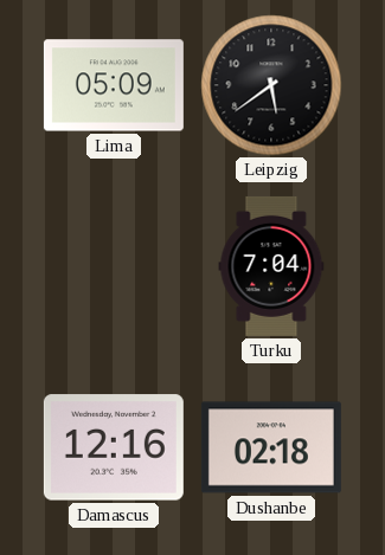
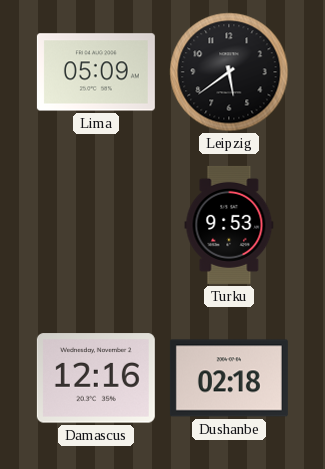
Turku: 7:04 -> 9:53
